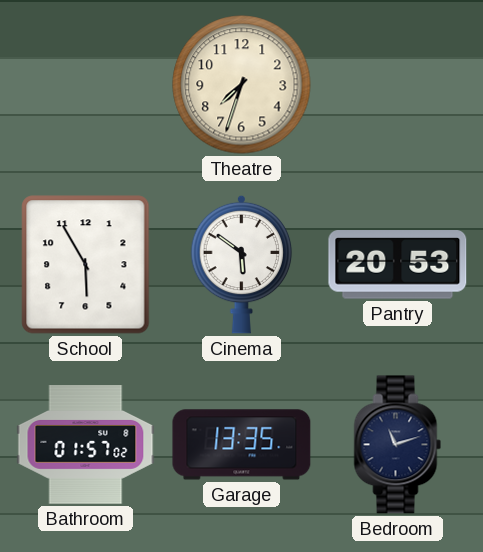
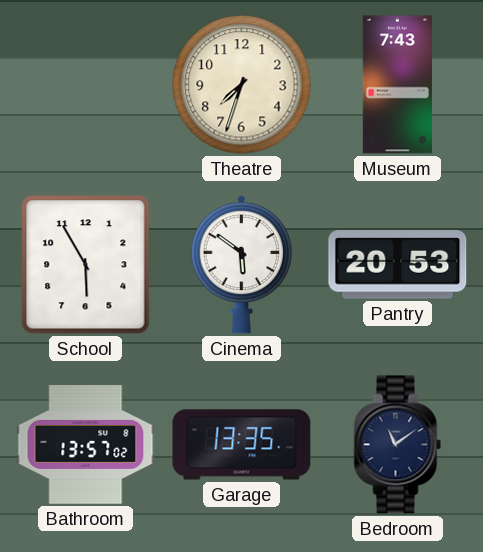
Museum: none -> 7:43
Bathroom: 01:57 -> 13:57
Bedroom: 11:12 -> 11:09
